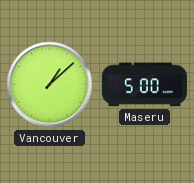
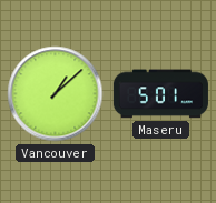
Maseru: 5:00 -> 5:01
